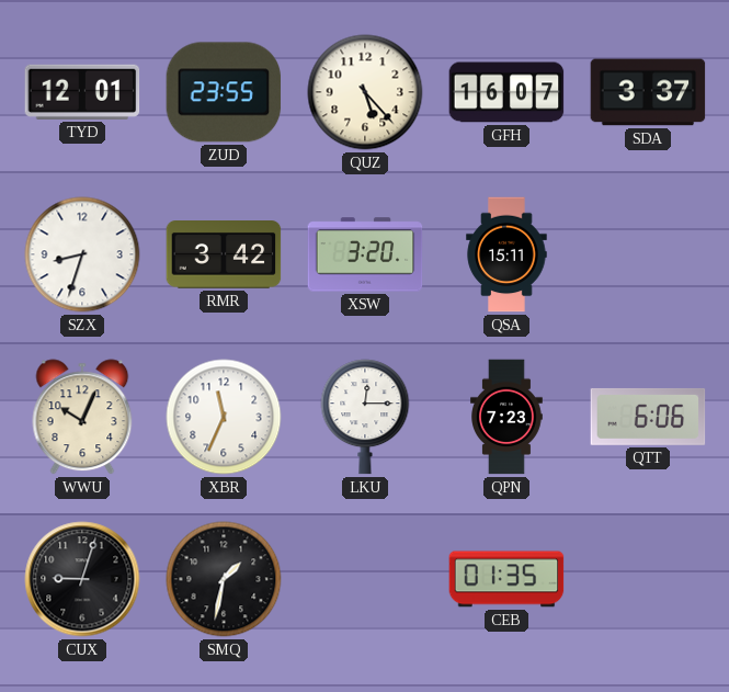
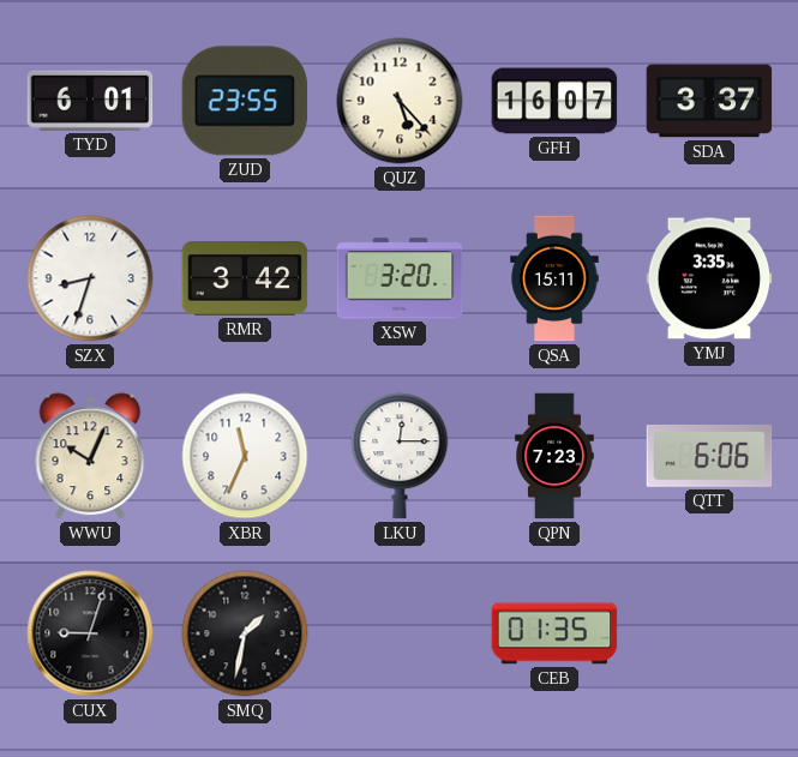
TYD: 12:01 -> 6:01
YMJ: none -> 3:35
